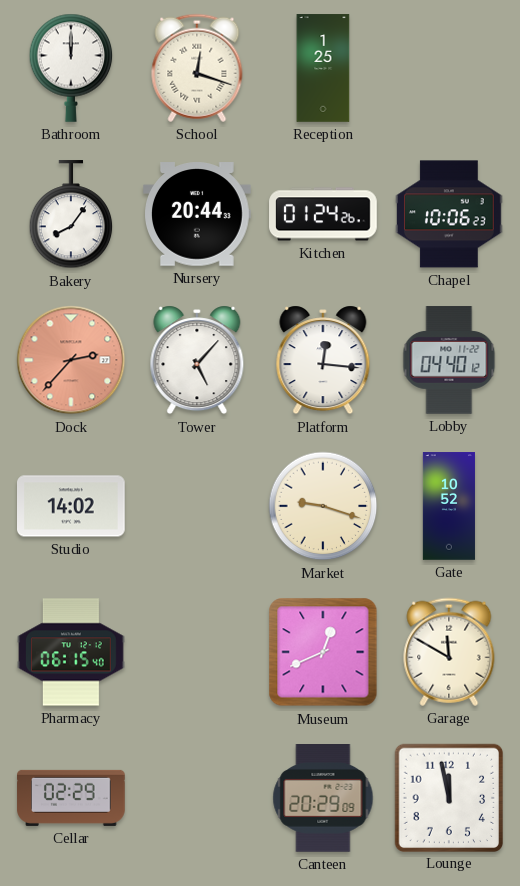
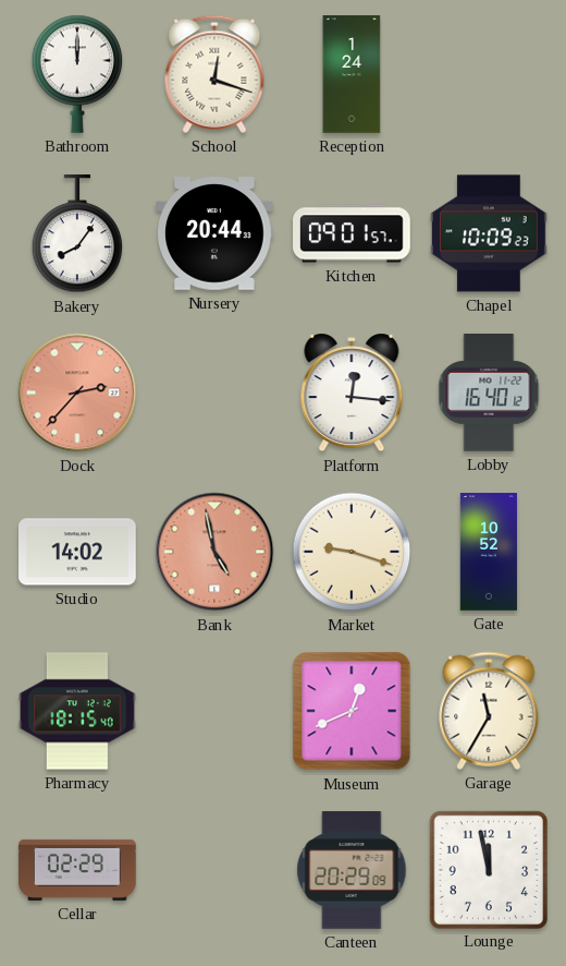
Reception: 1:25 -> 1:24
Kitchen: 01:24 -> 09:01
Chapel: 10:06 -> 10:09
Tower: 5:07 -> none
Lobby: 04:40 -> 16:40
Bank: none -> 4:58
Pharmacy: 06:15 -> 18:15
Garage: 11:50 -> 11:35
